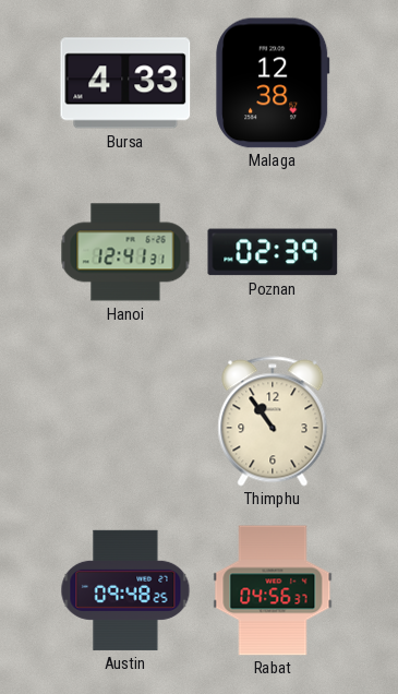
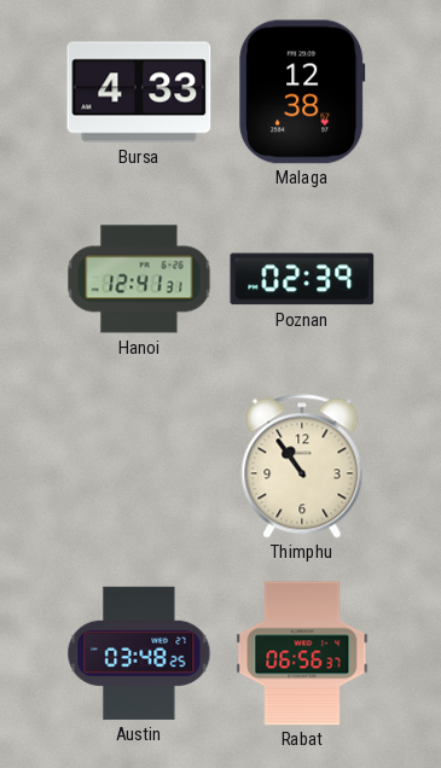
Austin: 09:48 -> 03:48
Rabat: 04:56 -> 06:56
